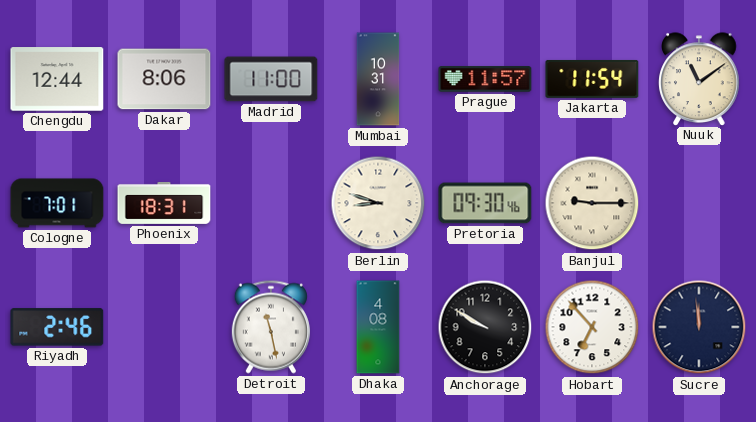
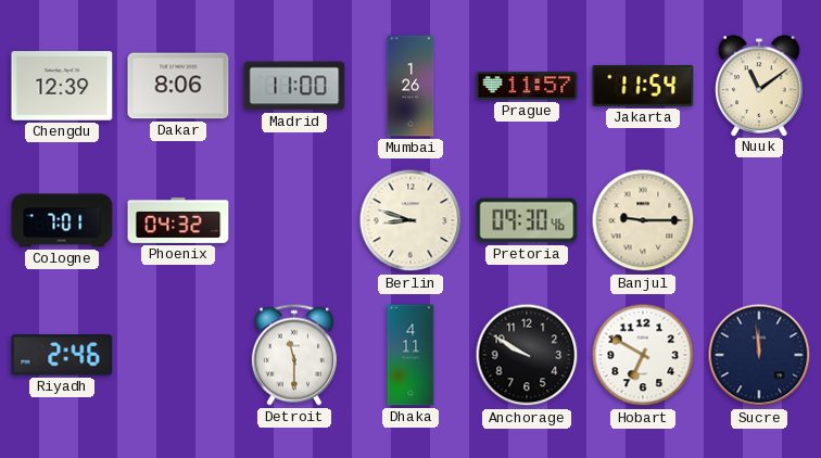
Chengdu: 12:44 -> 12:39
Mumbai: 10:31 -> 1:26
Phoenix: 18:31 -> 04:32
Detroit: 11:28 -> 11:30
Dhaka: 4:08 -> 4:11
Hobart: 6:53 -> 6:50
